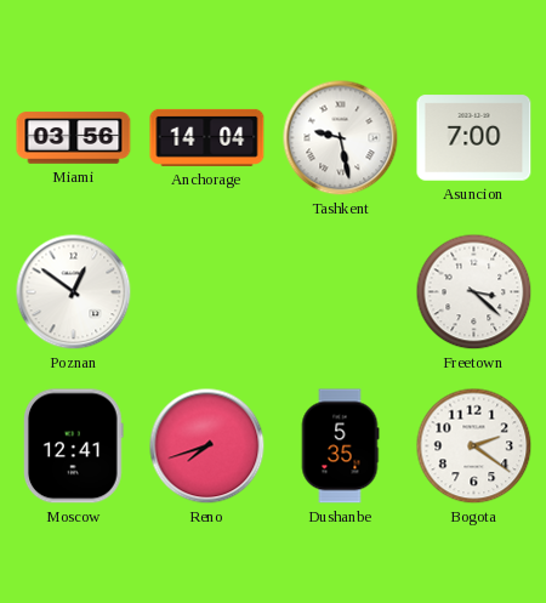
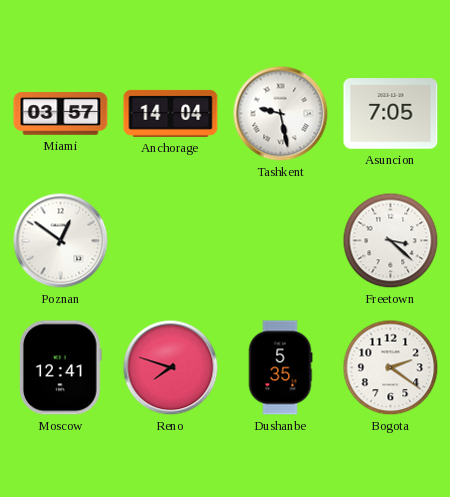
Miami: 03:56 -> 03:57
Asuncion: 7:00 -> 7:05
Reno: 7:42 -> 7:48
